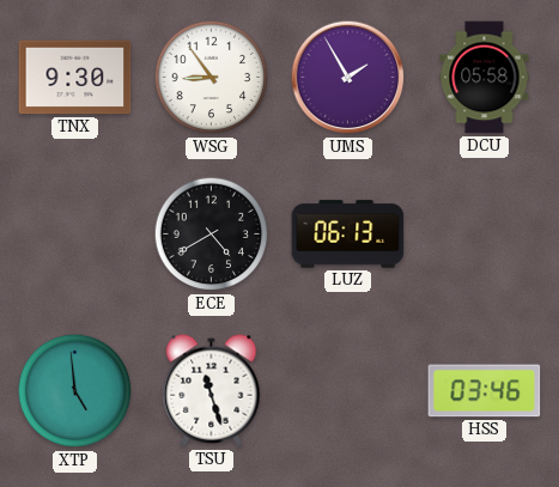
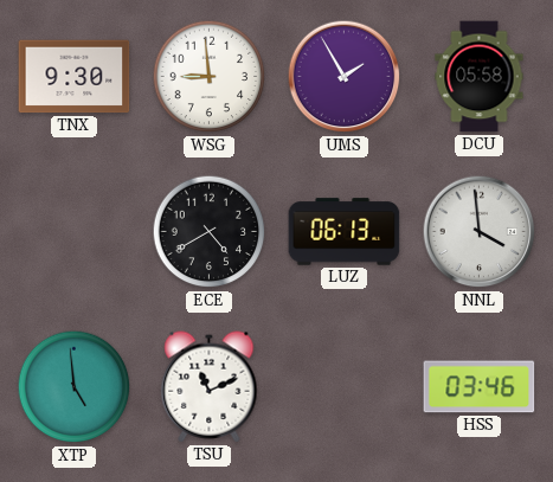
WSG: 8:54 -> 8:59
NNL: none -> 3:59
TSU: 11:27 -> 11:11
